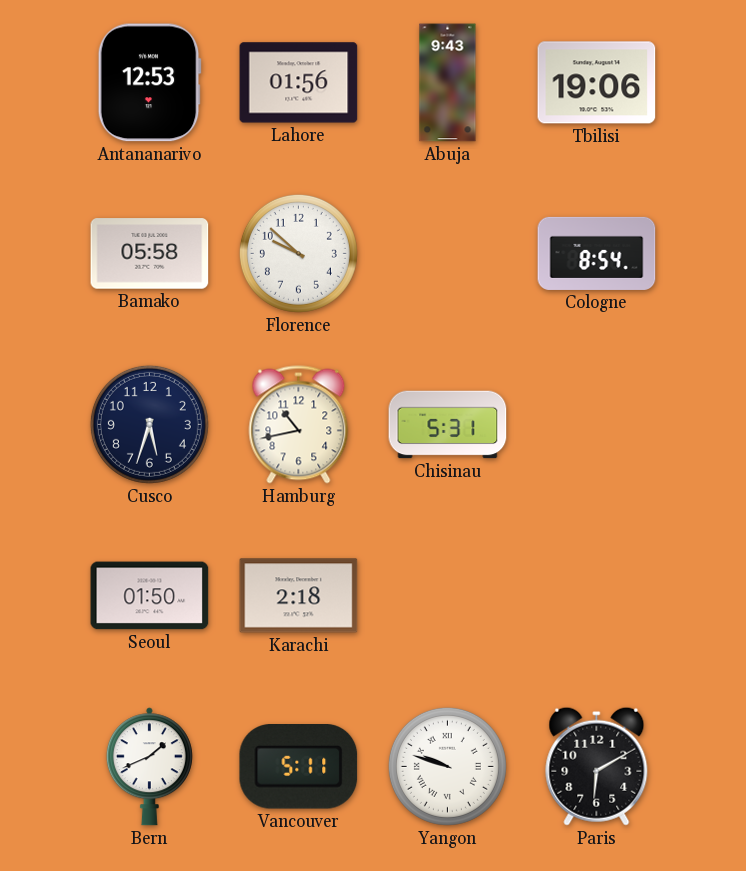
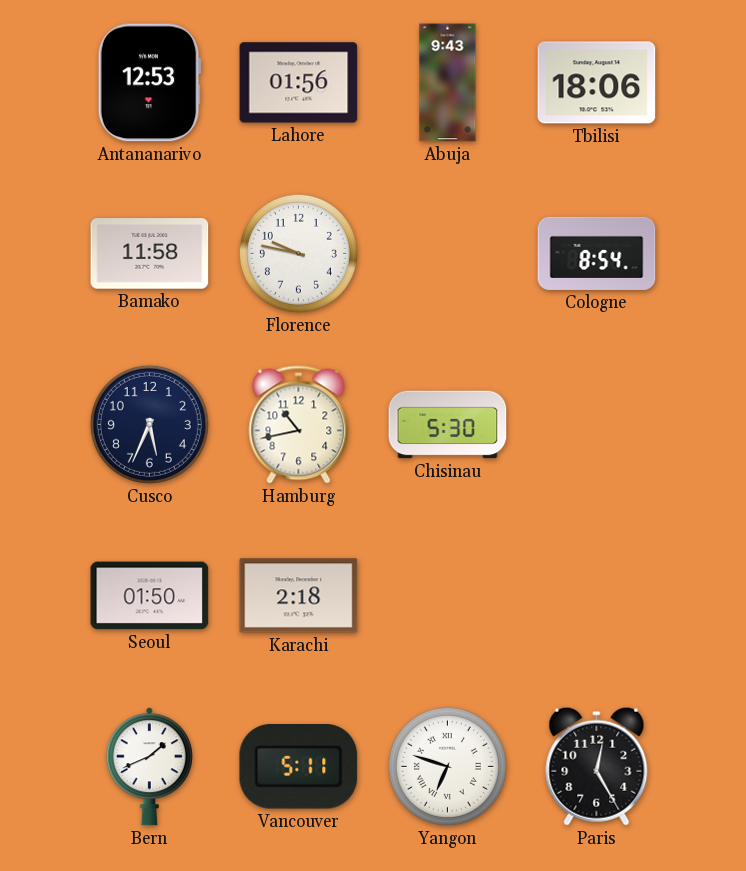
Tbilisi: 19:06 -> 18:06
Bamako: 05:58 -> 11:58
Florence: 9:52 -> 9:47
Cusco: 5:33 -> 5:34
Chisinau: 5:31 -> 5:30
Yangon: 9:48 -> 6:48
Paris: 6:10 -> 12:25
